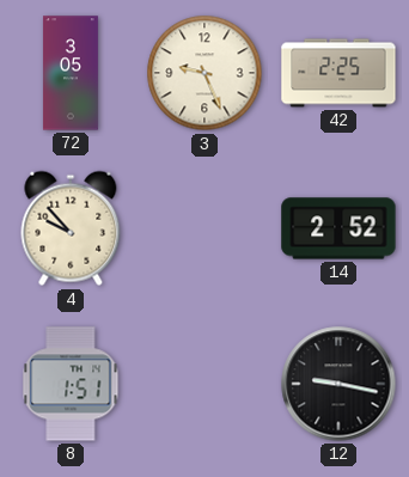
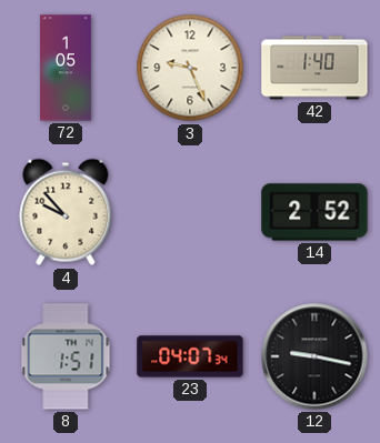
72: 3:05 -> 1:05
42: 2:25 -> 1:40
23: none -> 04:07
